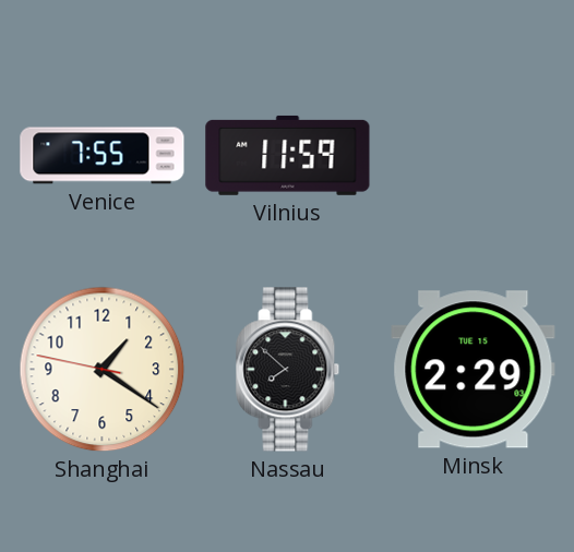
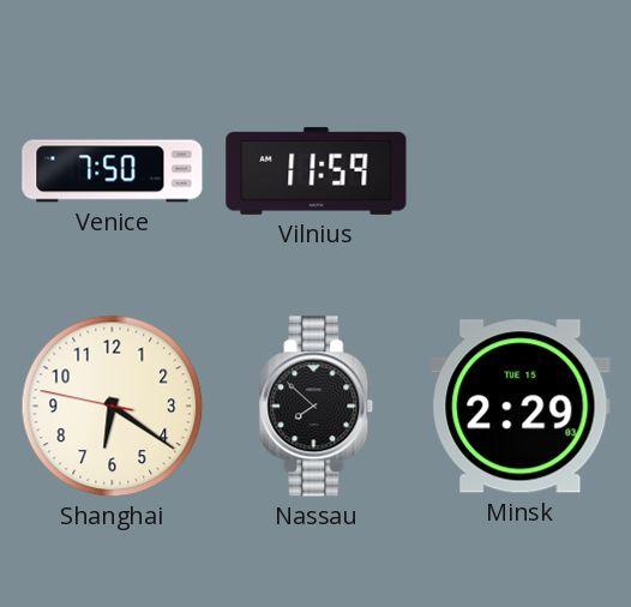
Venice: 7:55 -> 7:50
Shanghai: 1:20 -> 6:20
